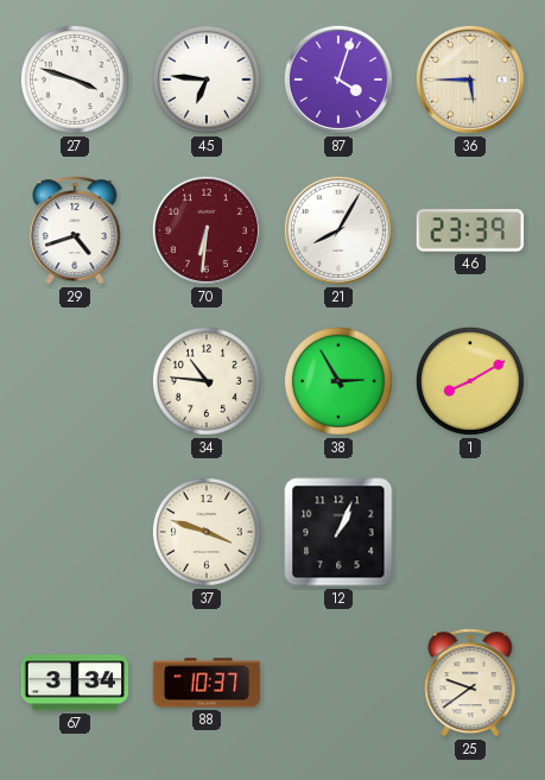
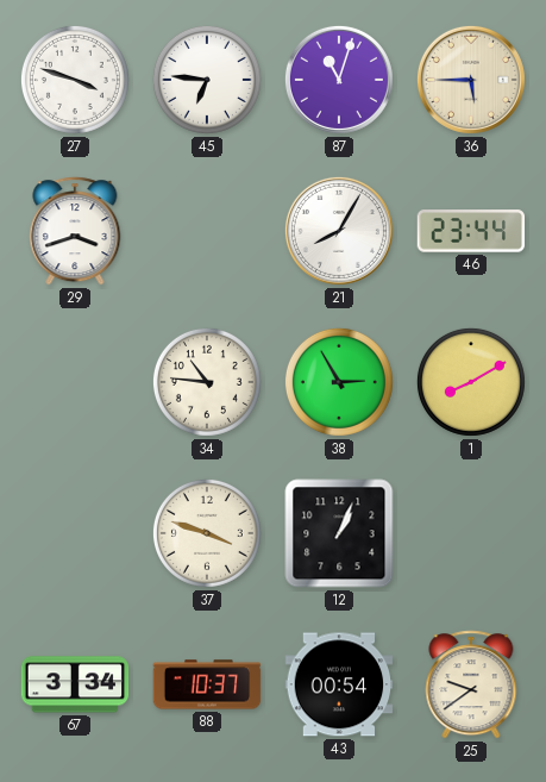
87: 4:03 -> 11:03
29: 4:42 -> 3:42
70: 6:31 -> none
46: 23:39 -> 23:44
43: none -> 00:54
